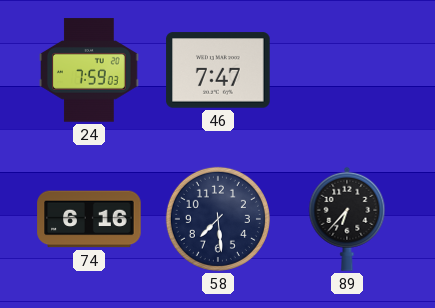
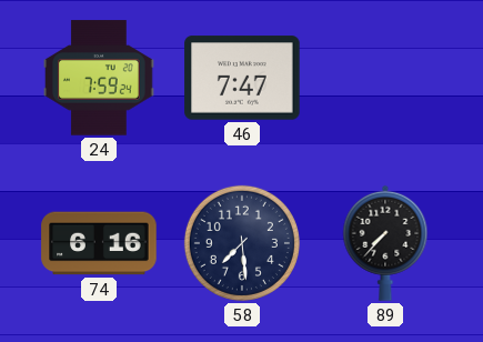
24: 7:59:03 -> 7:59:24
89: 6:37 -> 7:37
